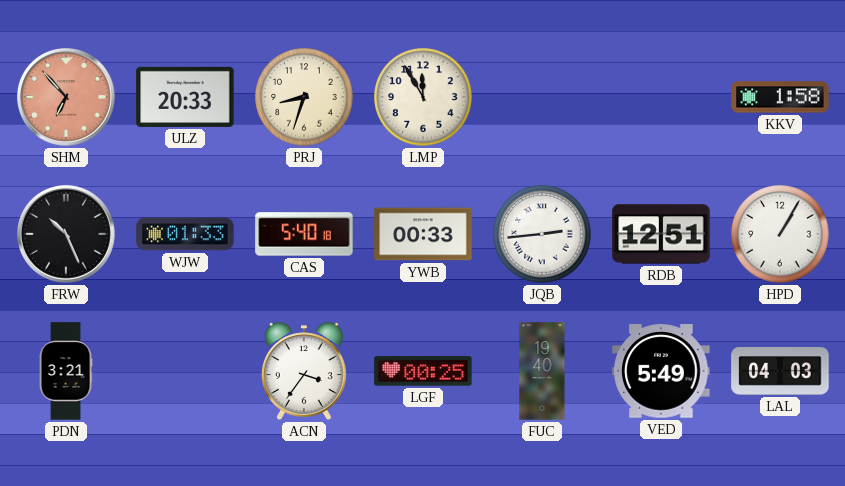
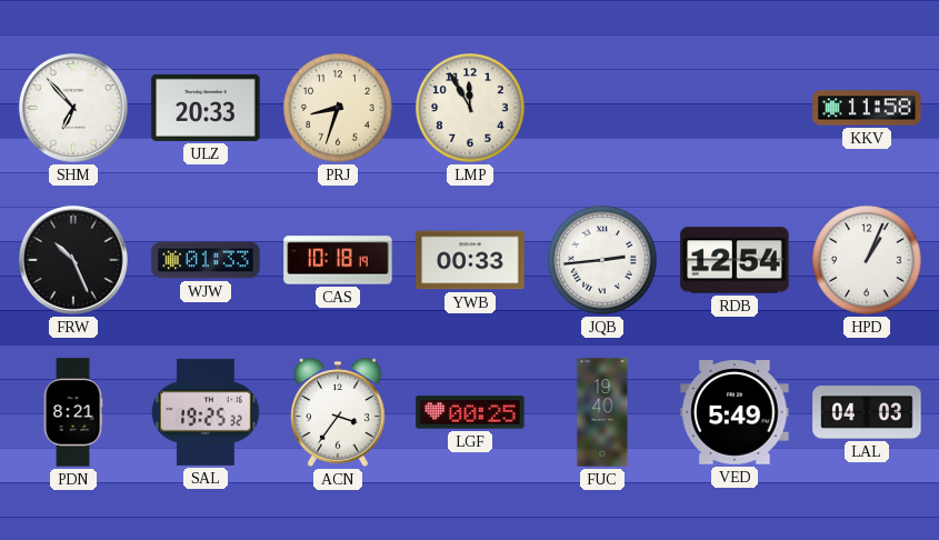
SHM dial: salmon -> white
KKV: 1:58 -> 11:58
CAS: 5:40 -> 10:18
RDB: 12:51 -> 12:54
HPD: 1:05 -> 1:04
PDN: 3:21 -> 8:21
SAL: none -> 19:25
